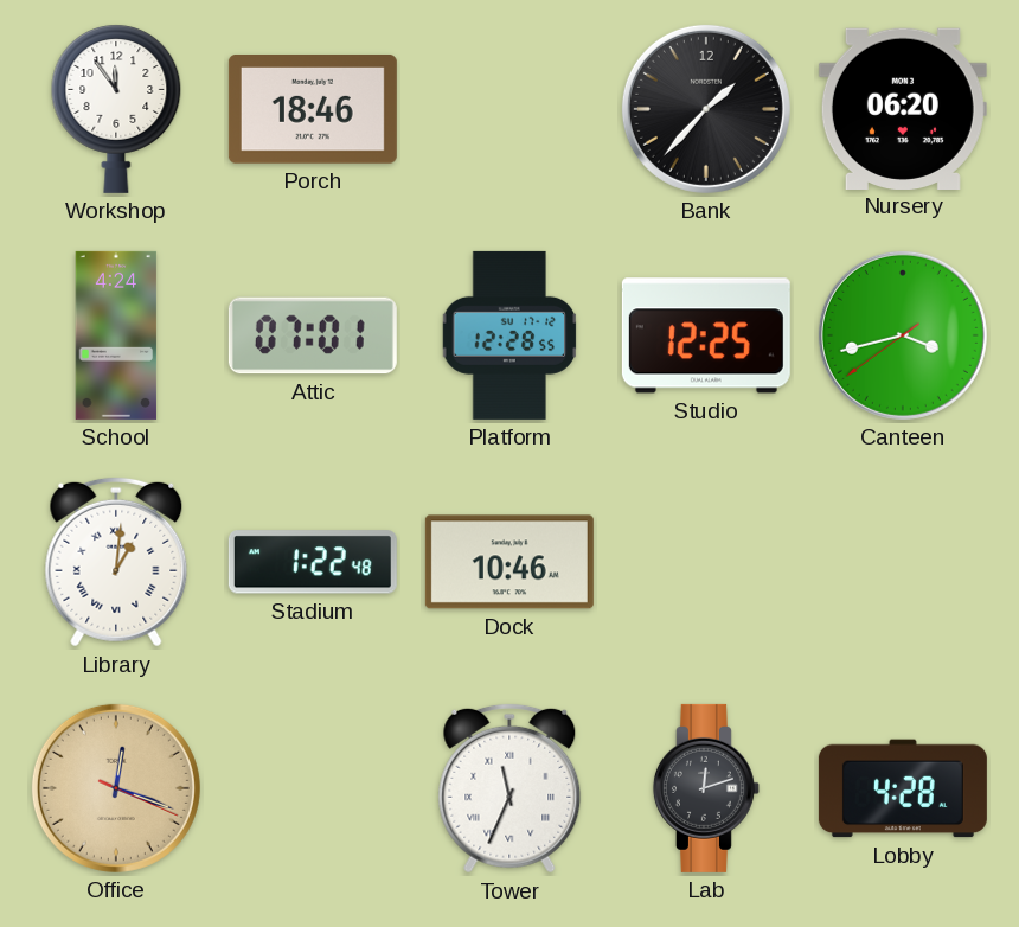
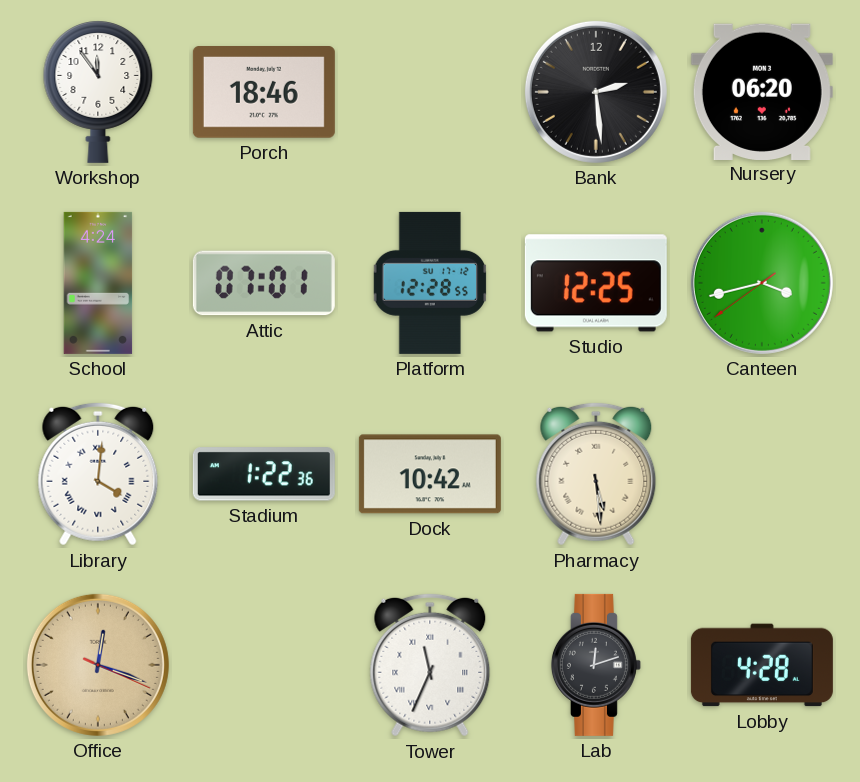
Bank: 1:37 -> 2:29
Library: 1:01 -> 4:01
Stadium: 1:22:48 -> 1:22:36
Dock: 10:46 -> 10:42
Pharmacy: none -> 5:29
